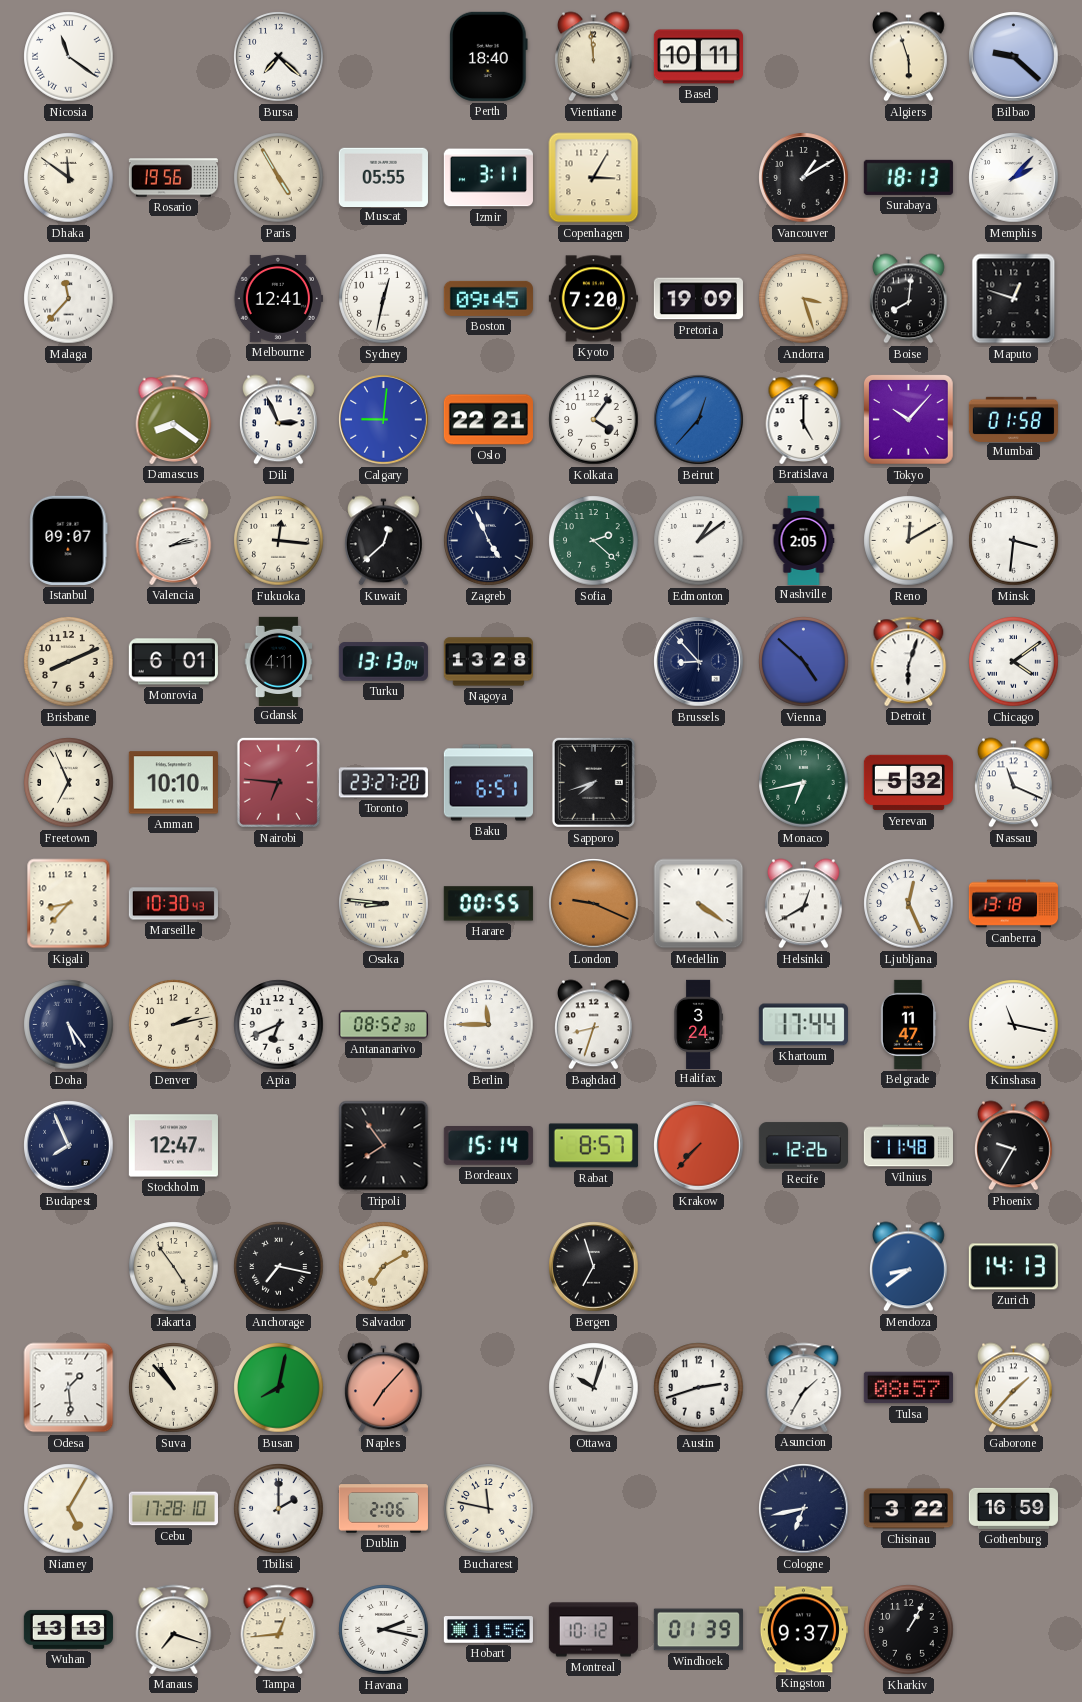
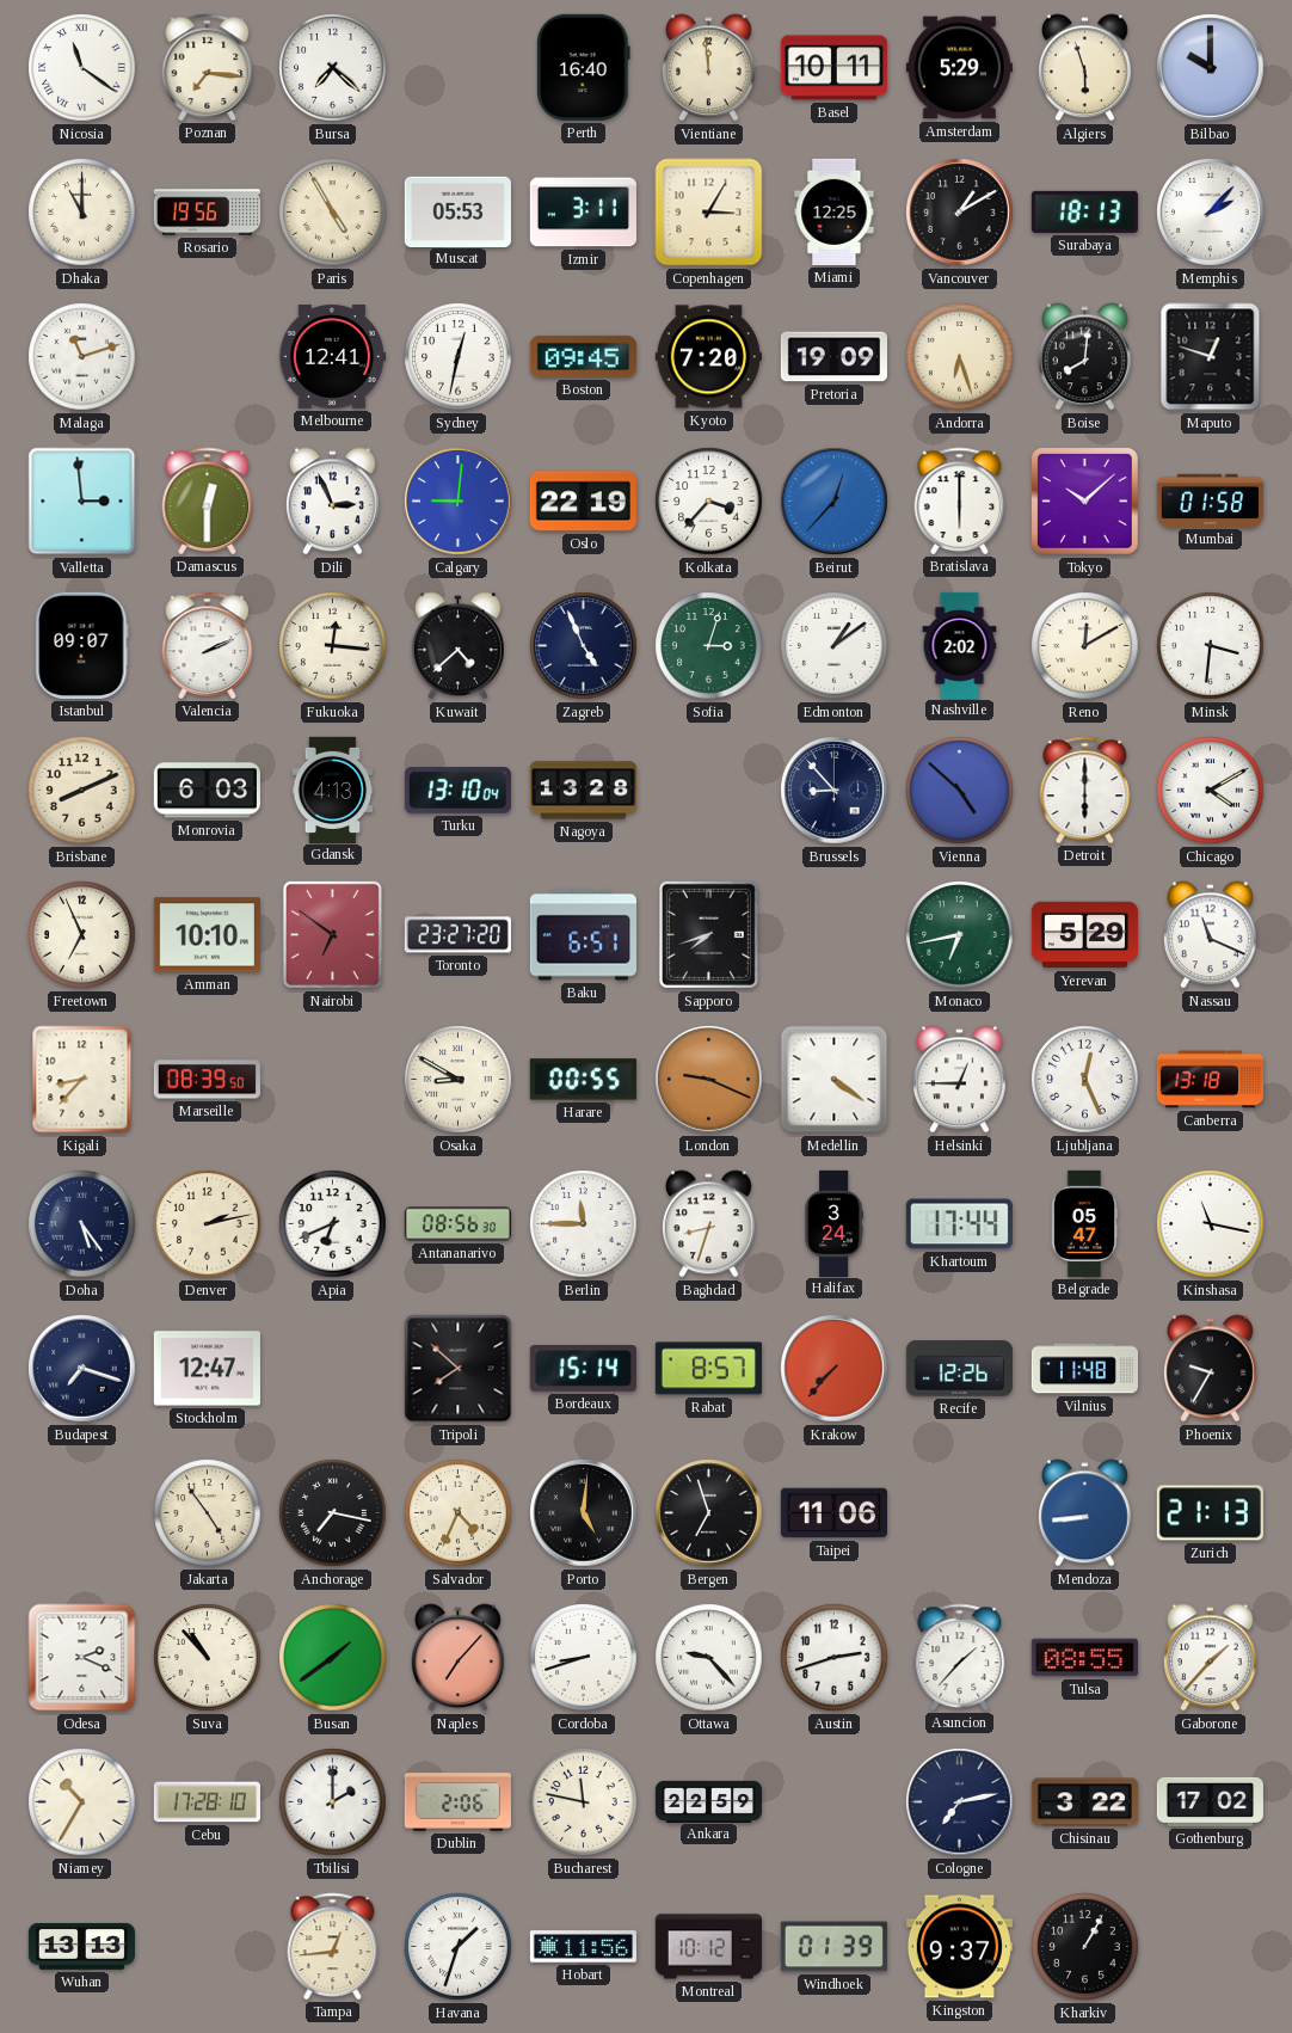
Poznan: none -> 7:16
Perth: 18:40 -> 16:40
Amsterdam: none -> 5:29
Bilbao: 9:22 -> 10:00
Dhaka: 11:51 -> 11:00
Muscat: 05:55 -> 05:53
Miami: none -> 12:25
Malaga: 11:37 -> 11:12
Andorra: 3:27 -> 6:27
Valletta: none -> 2:59
Damascus: 8:21 -> 12:30
Oslo: 22:21 -> 22:19
Kolkata: 4:06 -> 3:37
Bratislava: 5:00 -> 6:00
Tokyo: 10:07 -> 10:08
Valencia: 2:13 -> 2:11
Kuwait: 12:38 -> 4:38
Sofia: 2:22 -> 3:03
Nashville: 2:05 -> 2:02
Monrovia: 6:01 -> 6:03
Gdansk: 4:11 -> 4:13
Turku: 13:13 -> 13:10
Detroit: 6:03 -> 6:00
Chicago: 4:09 -> 4:10
Nairobi: 6:46 -> 6:51
Yerevan: 5:32 -> 5:29
Marseille: 10:30 -> 08:39
Osaka: 8:46 -> 8:50
Helsinki: 12:40 -> 12:45
Antananarivo: 08:52 -> 08:56
Belgrade: 11:47 -> 05:47
Budapest: 7:56 -> 7:18
Tripoli: 7:54 -> 7:52
Salvador: 7:10 -> 4:34
Porto: none -> 5:01
Taipei: none -> 11:06
Mendoza: 8:39 -> 8:44
Zurich: 14:13 -> 21:13
Odesa: 1:29 -> 2:19
Busan: 8:02 -> 1:39
Cordoba: none -> 8:42
Ottawa: 10:03 -> 9:23
Asuncion: 1:35 -> 1:37
Tulsa: 08:57 -> 08:55
Niamey: 5:05 -> 10:35
Ankara: none -> 22:59
Cologne: 6:43 -> 7:13
Gothenburg: 16:59 -> 17:02
Manaus: 7:18 -> none
Havana: 2:17 -> 1:33
